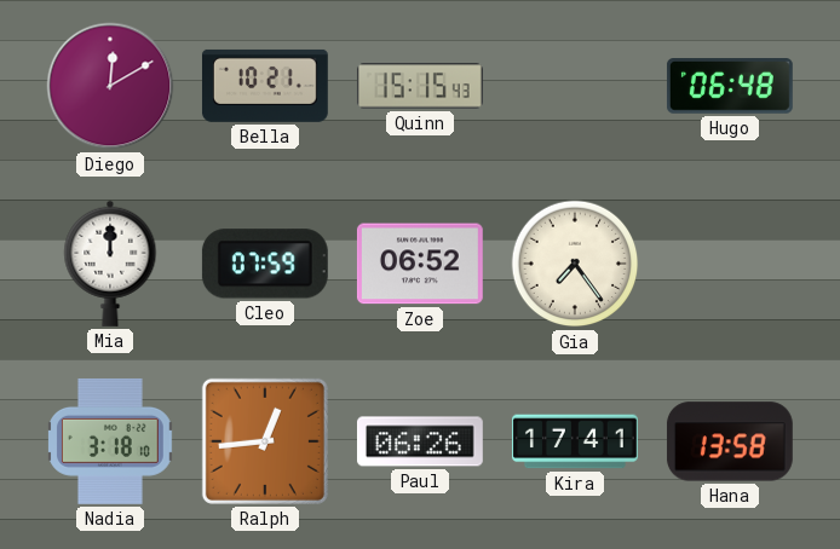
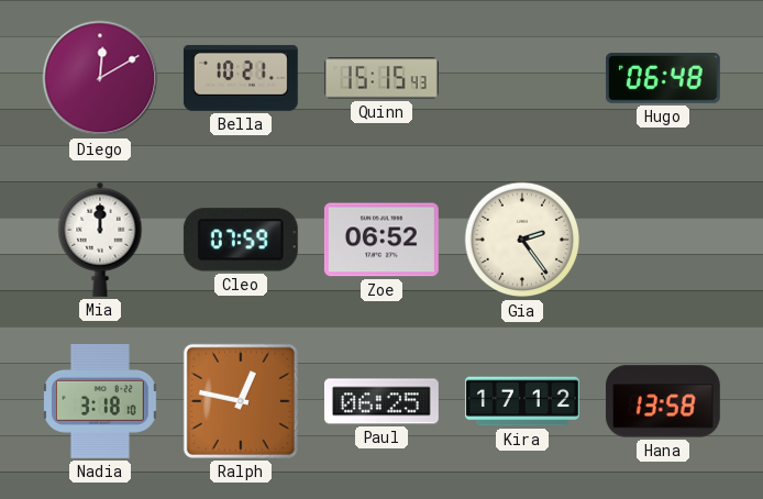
Gia: 7:24 -> 2:24
Ralph: 12:44 -> 12:47
Paul: 06:26 -> 06:25
Kira: 17:41 -> 17:12
